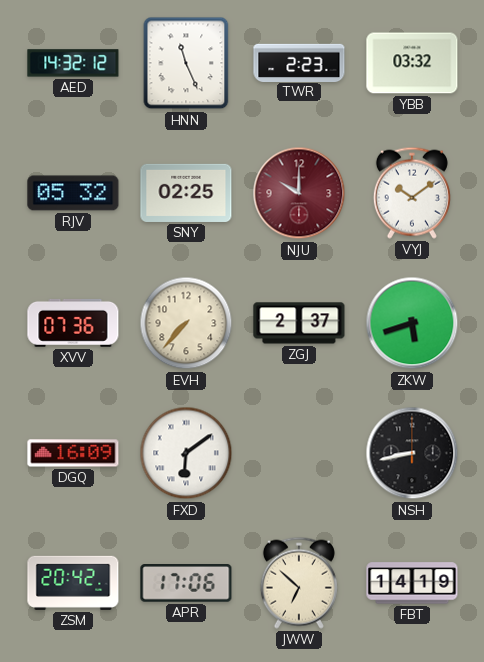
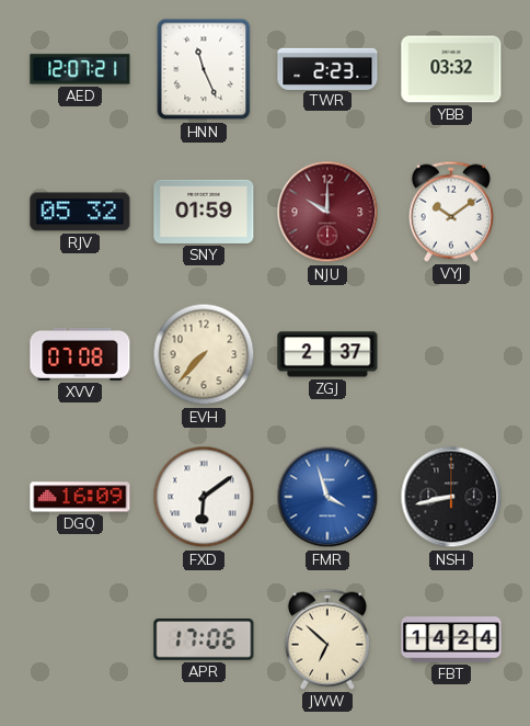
AED: 14:32 -> 12:07
SNY: 02:25 -> 01:59
XVV: 07:36 -> 07:08
ZKW: 5:42 -> none
FMR: none -> 3:57
ZSM: 20:42 -> none
FBT: 14:19 -> 14:24
